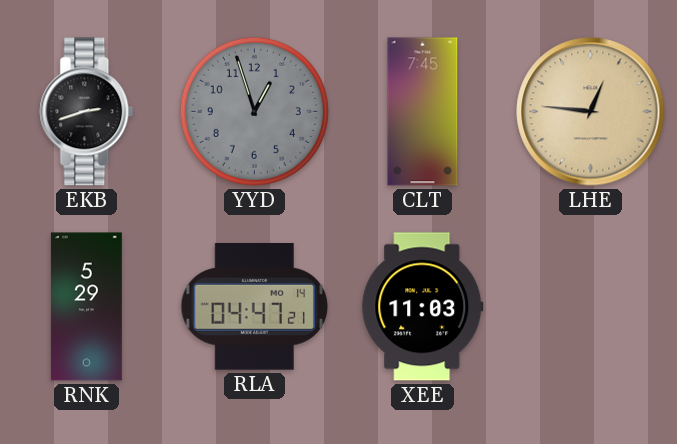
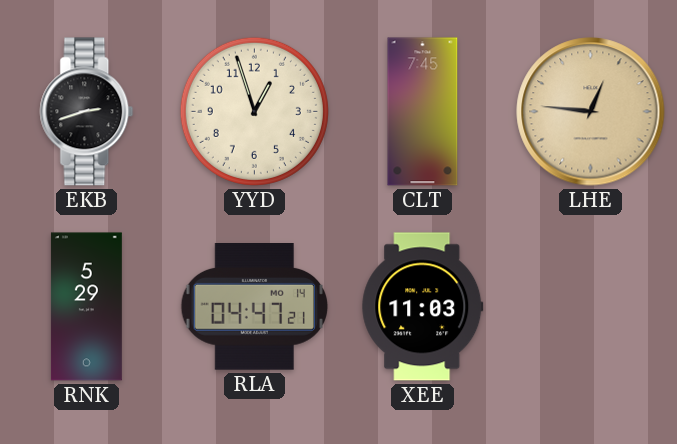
YYD dial: grey -> cream
